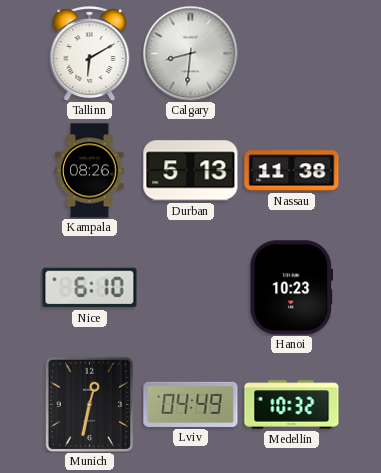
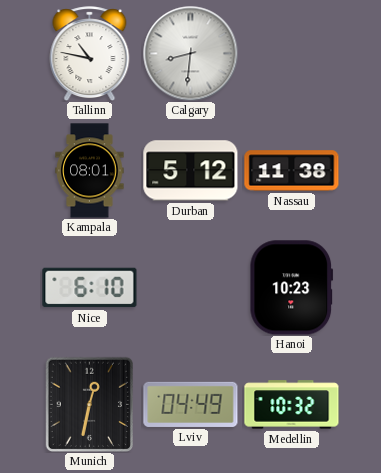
Tallinn: 6:10 -> 10:47
Kampala: 08:26 -> 08:01
Durban: 5:13 -> 5:12
